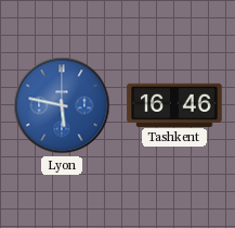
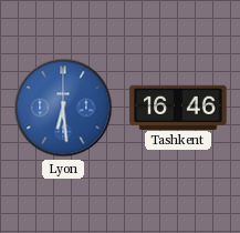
Lyon: 5:47 -> 6:29
